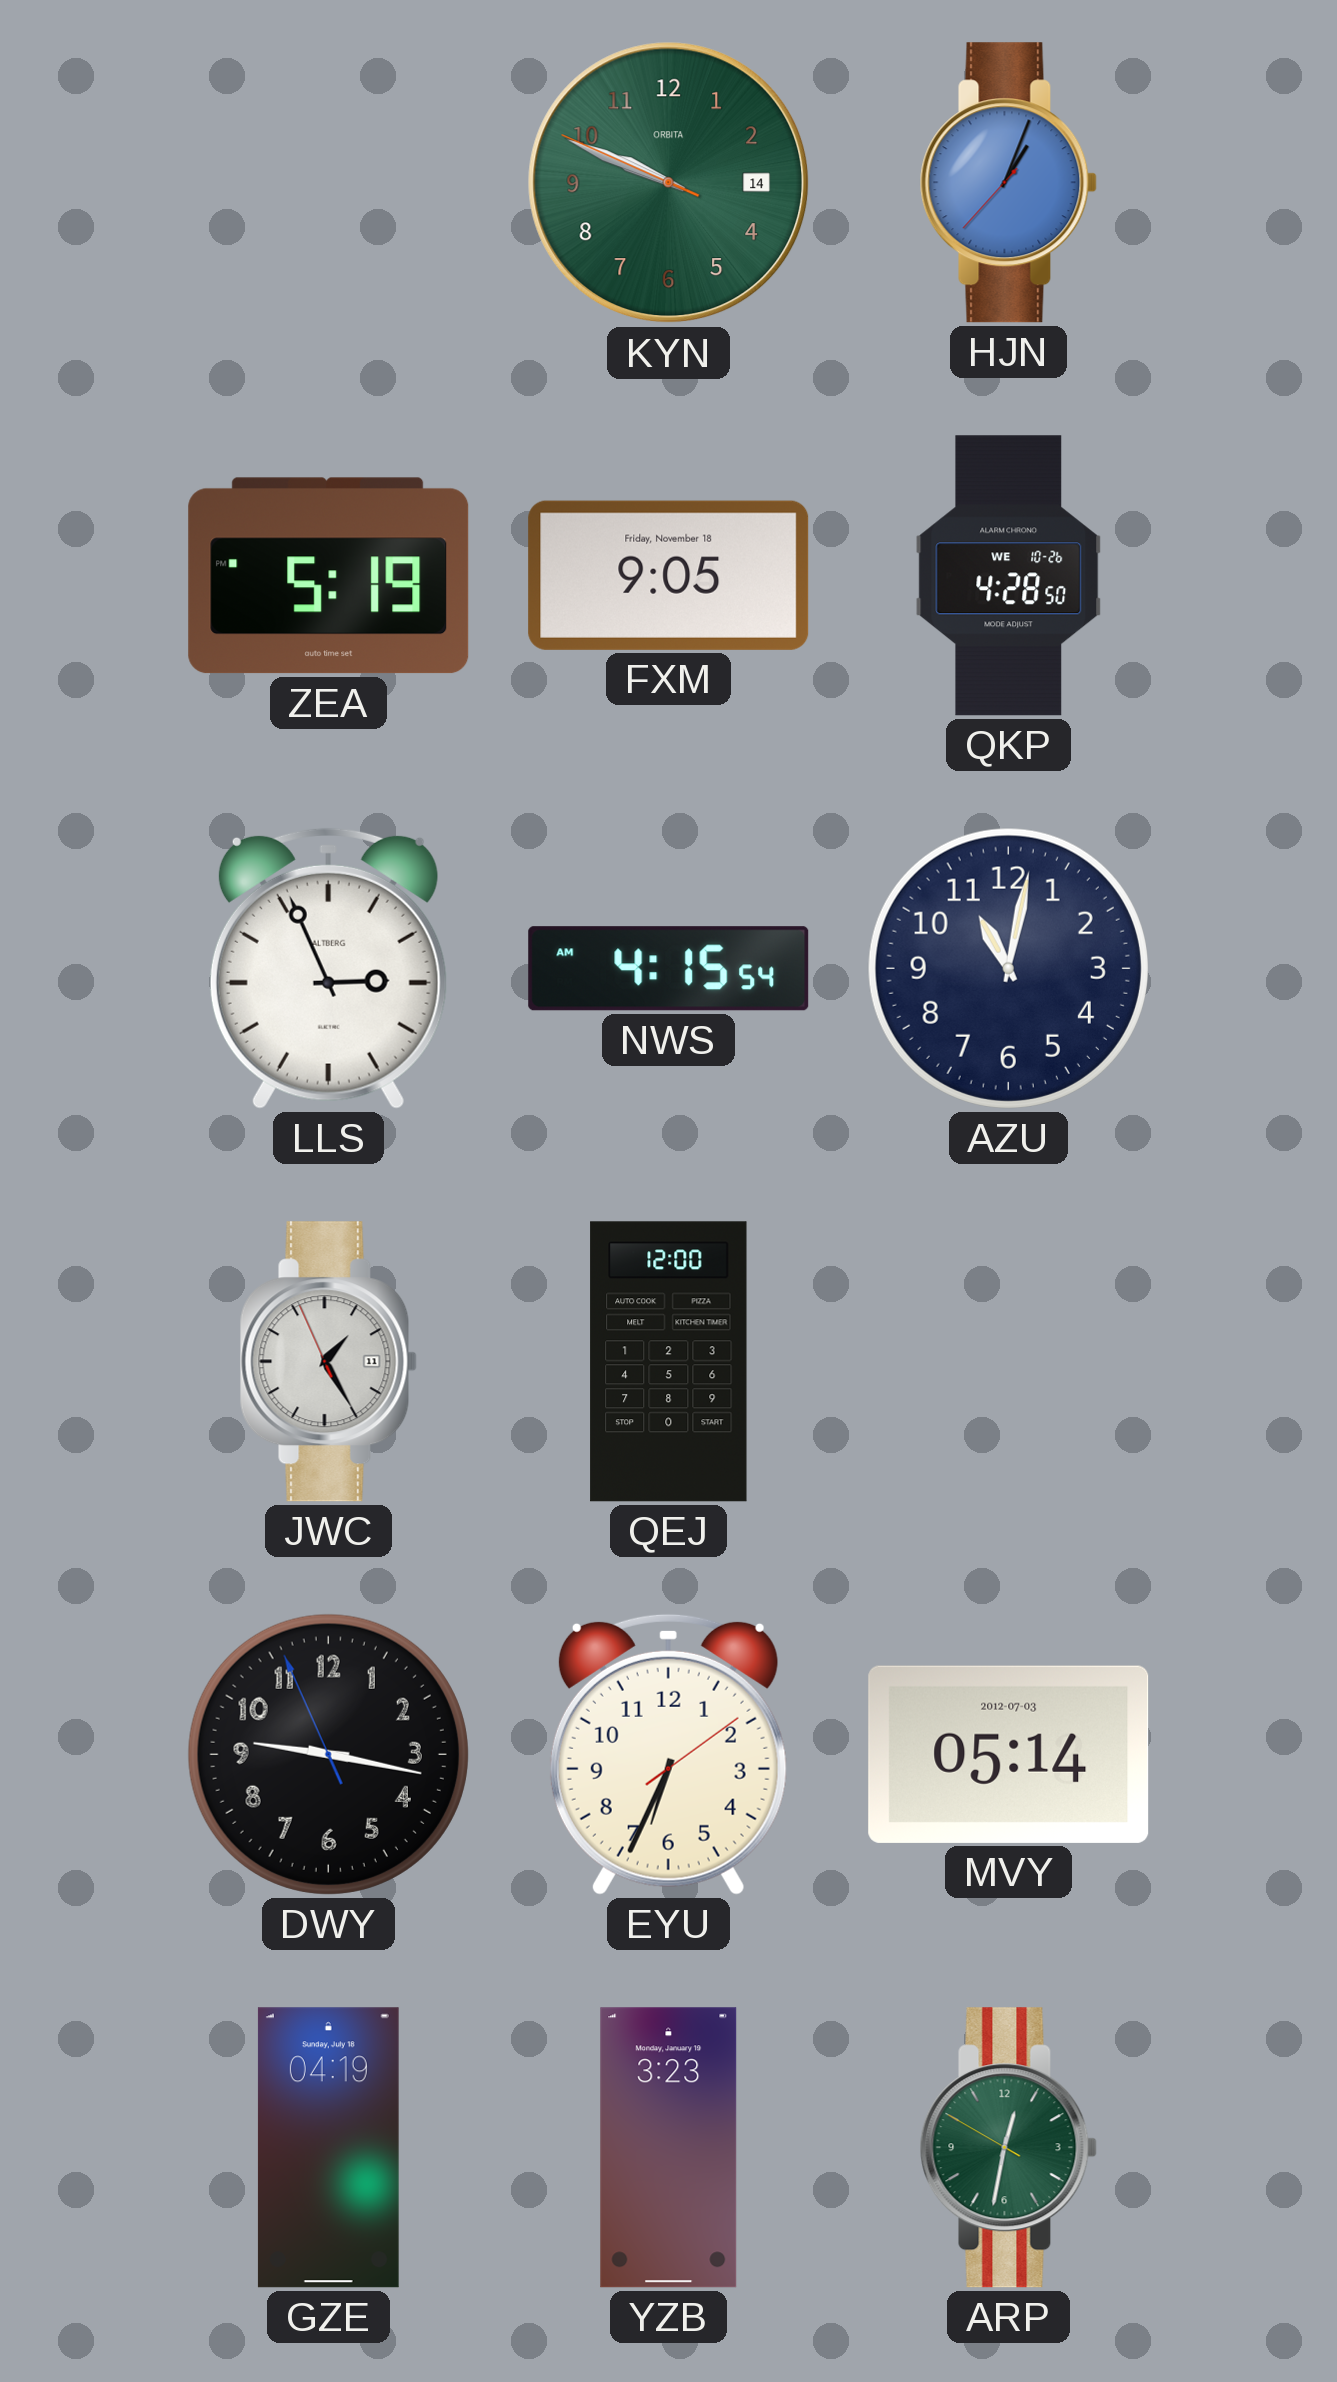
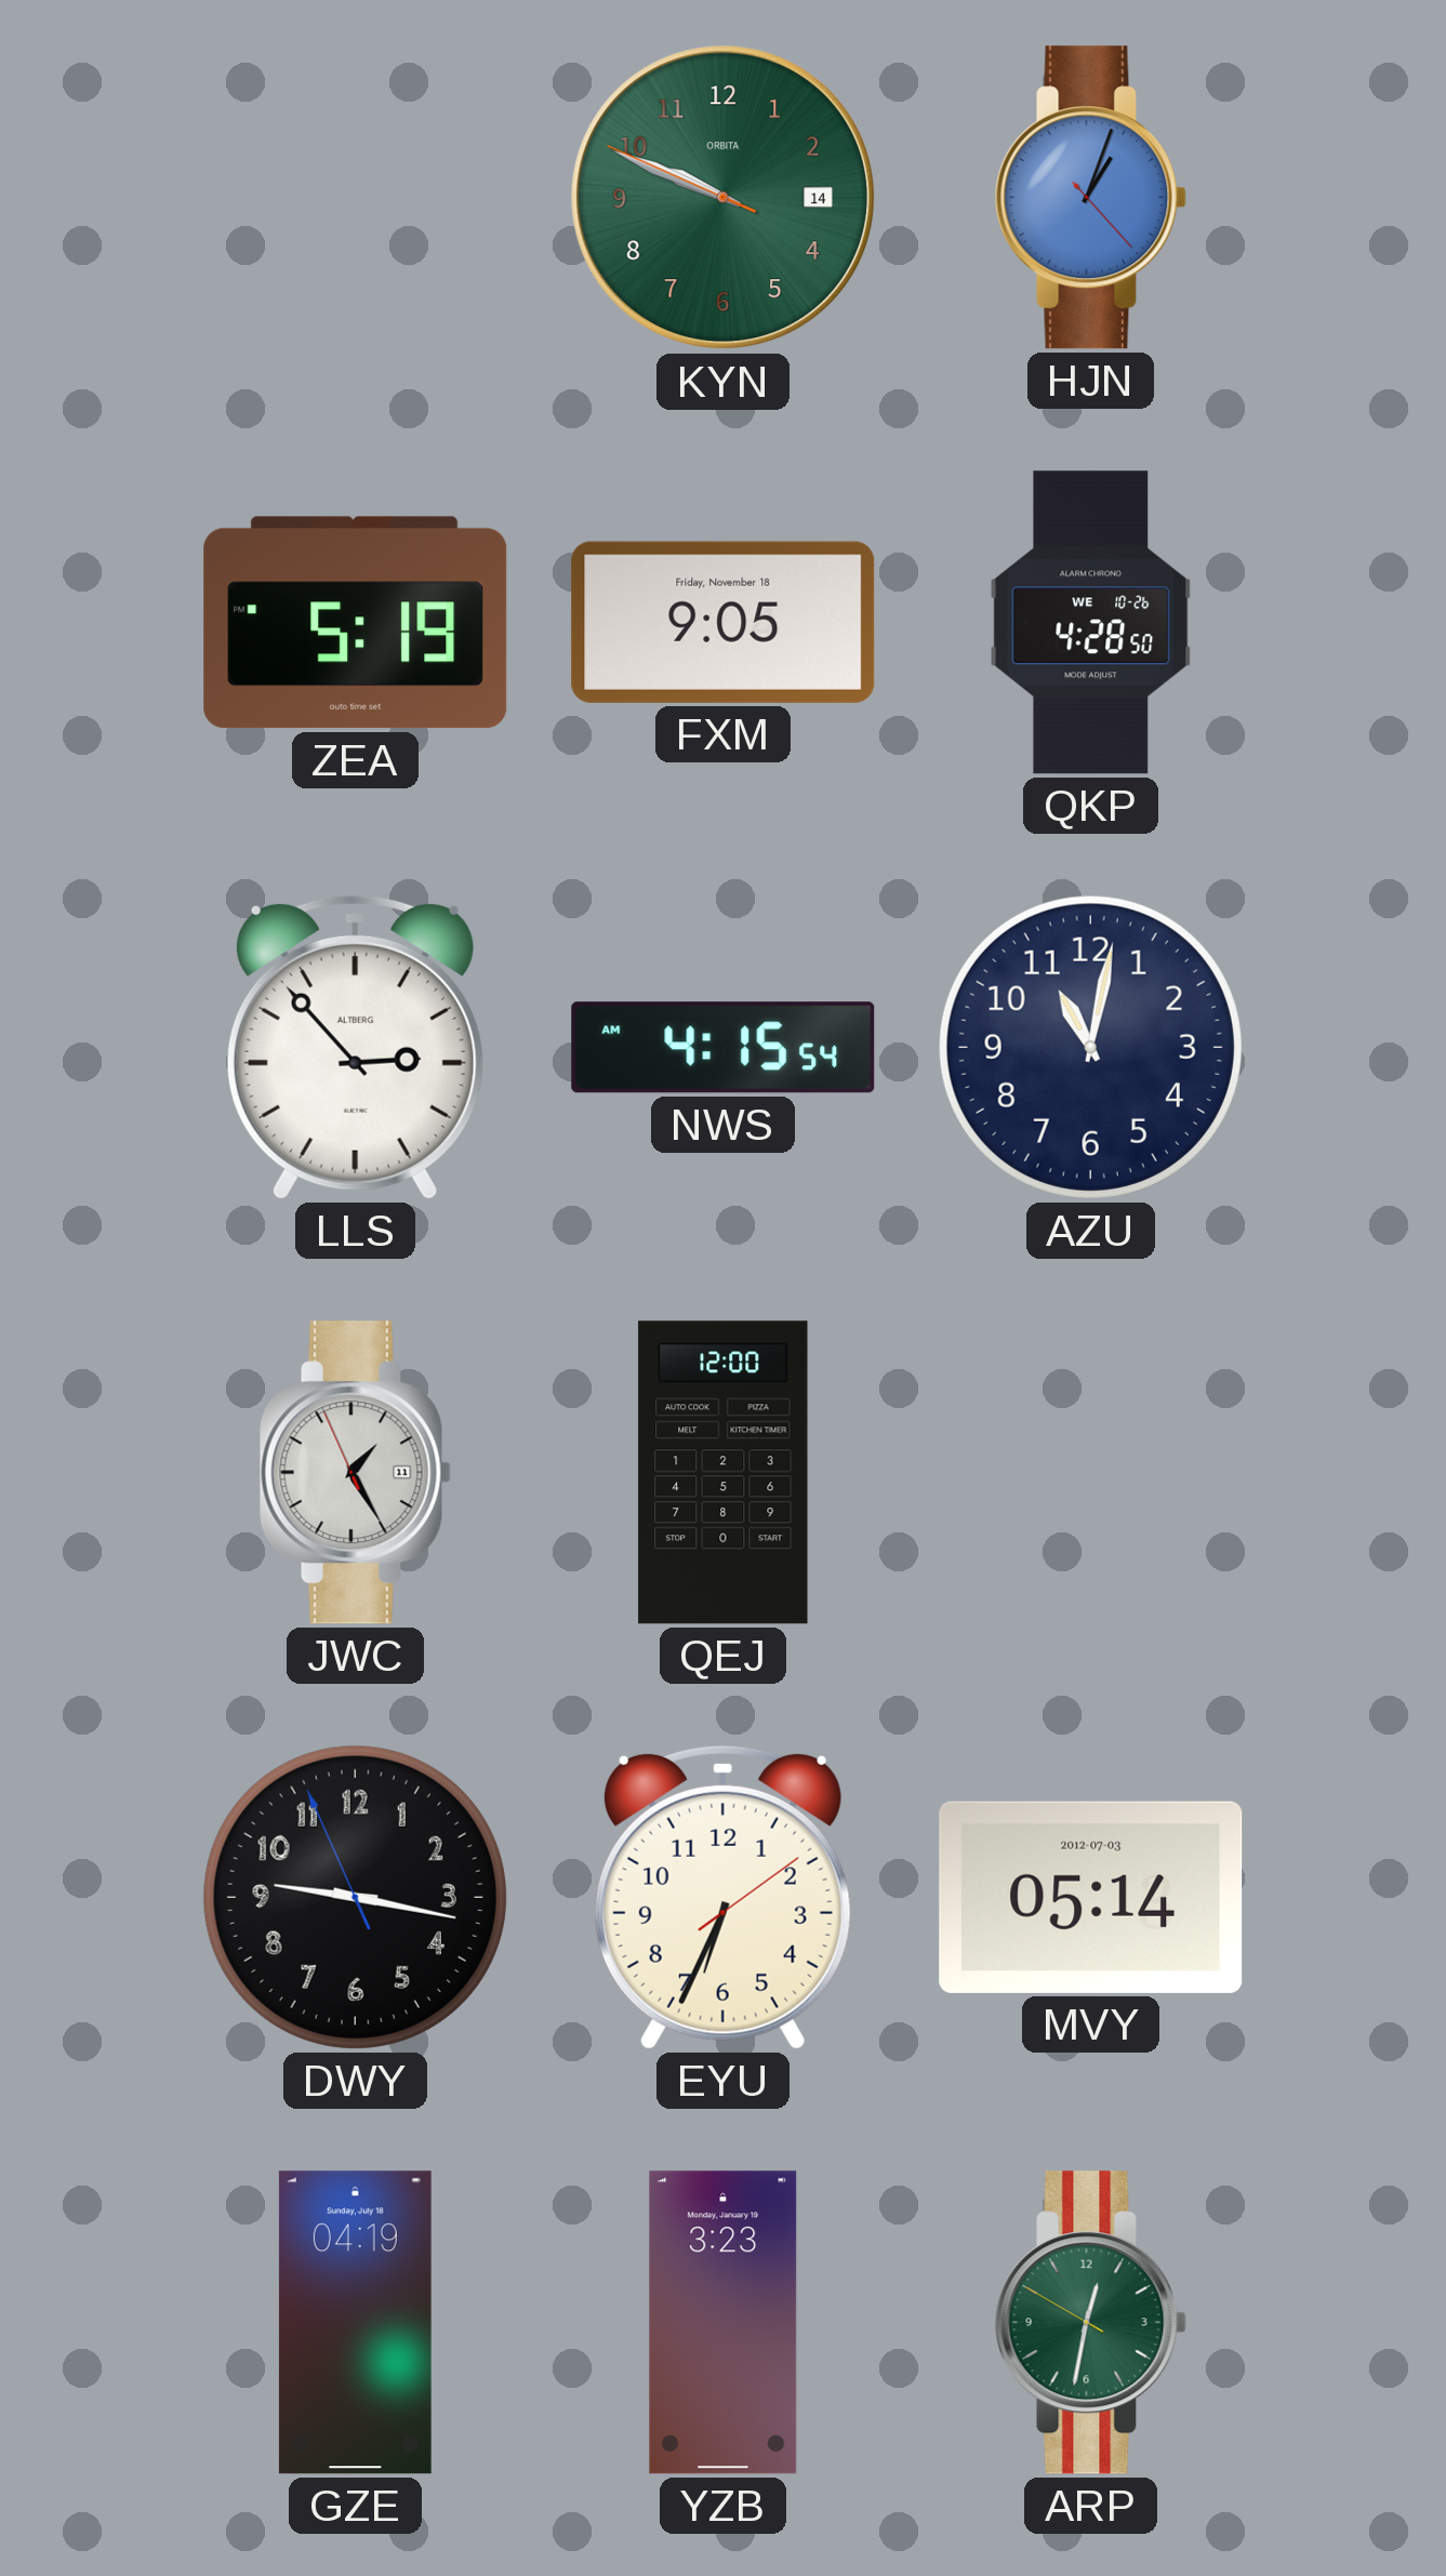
HJN: 1:03:37 -> 1:03:23
LLS: 2:56 -> 2:53
